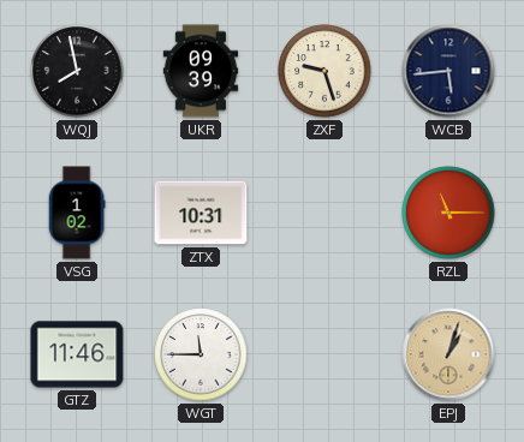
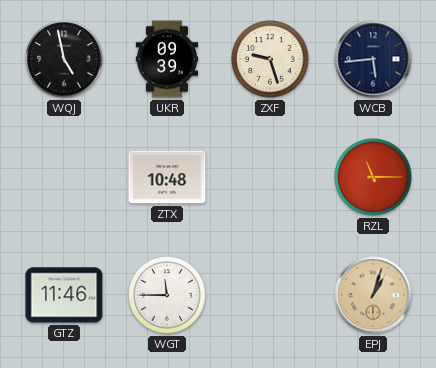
WQJ: 7:58 -> 4:58
VSG: 1:02 -> none
ZTX: 10:31 -> 10:48
